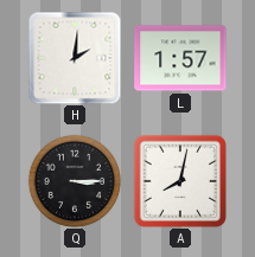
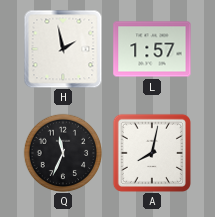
H: 2:01 -> 1:58
Q: 3:15 -> 11:34
